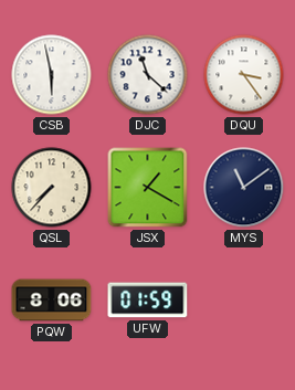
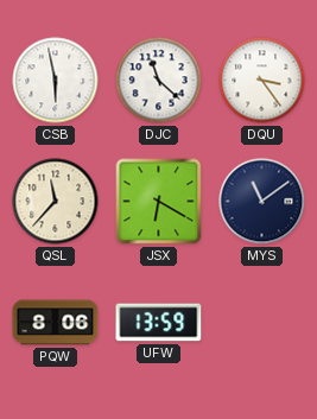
QSL: 7:37 -> 11:37
JSX: 1:20 -> 6:20
UFW: 01:59 -> 13:59
